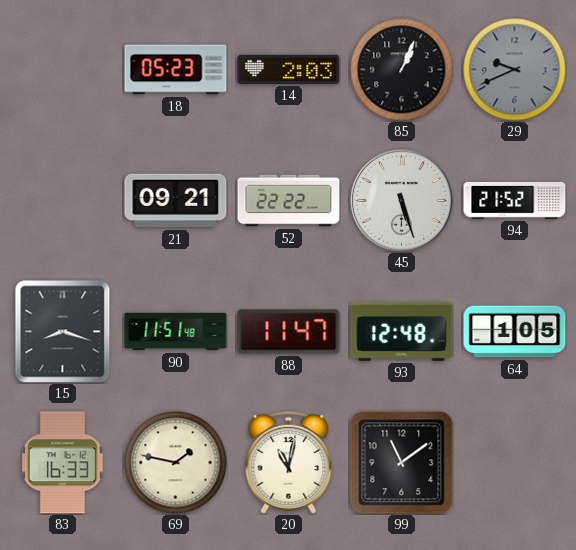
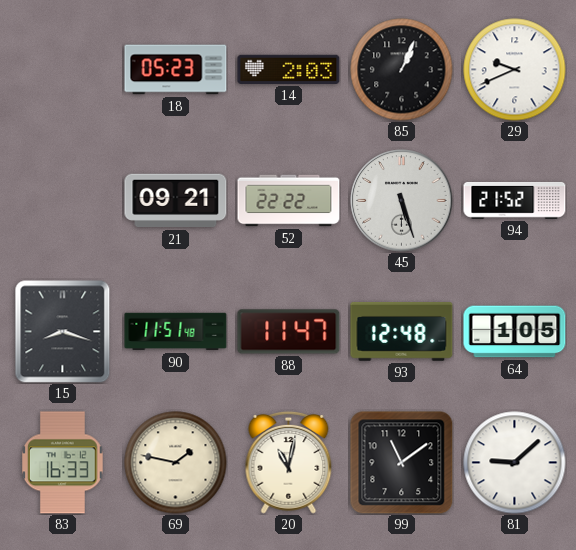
29 dial: grey -> white
81: none -> 9:08
